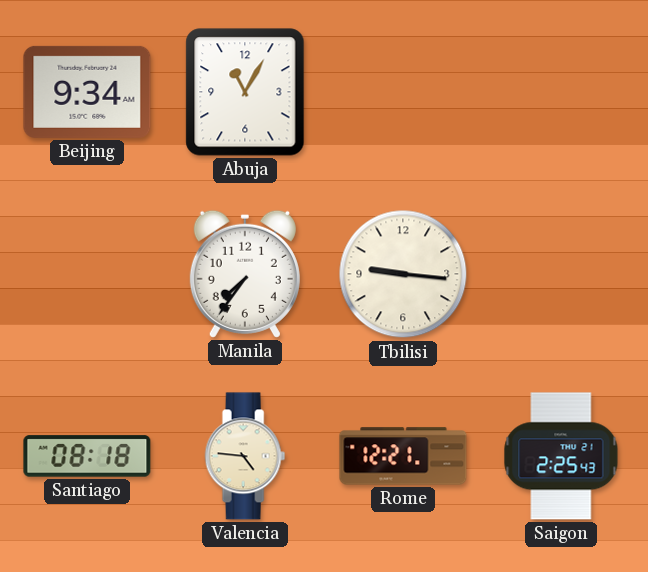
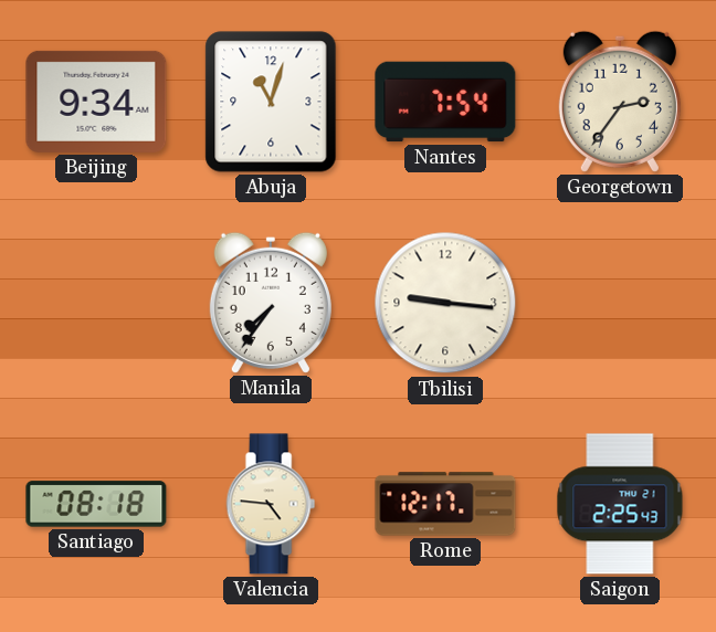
Abuja: 11:05 -> 11:03
Nantes: none -> 7:54
Georgetown: none -> 2:36
Rome: 12:21 -> 12:17
